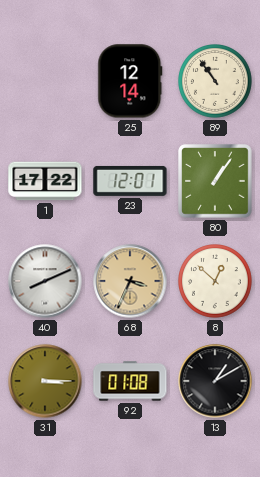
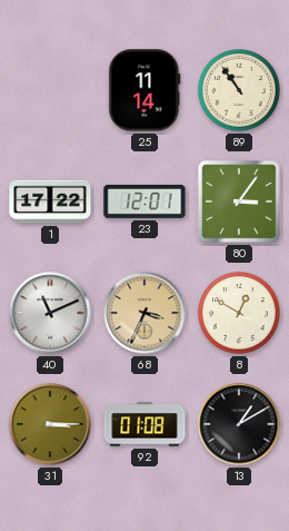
25: 12:14 -> 11:14
80: 1:06 -> 3:06
40: 8:11 -> 11:11
8: 12:52 -> 12:50
